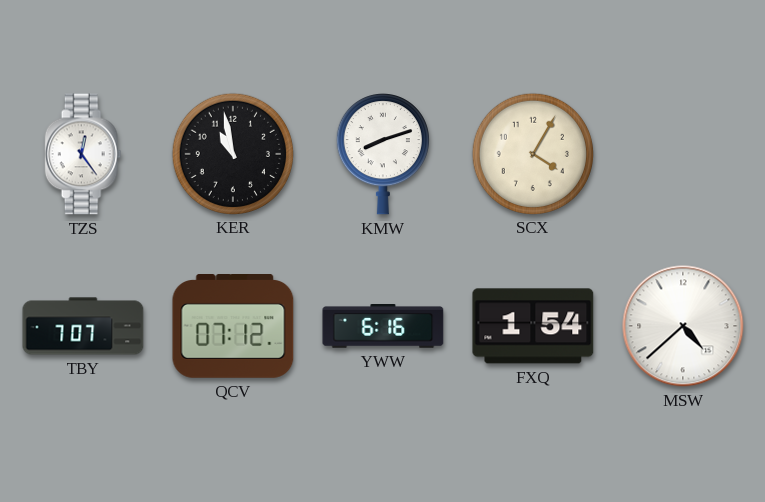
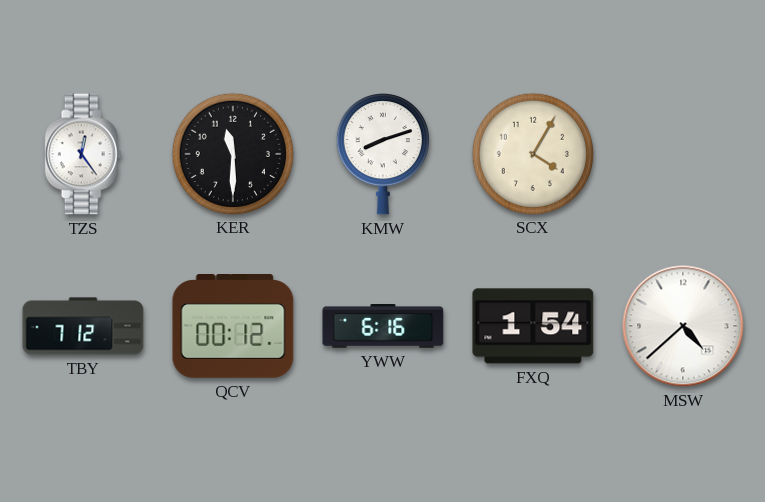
KER: 10:58 -> 11:30
TBY: 7:07 -> 7:12
QCV: 07:12 -> 00:12
